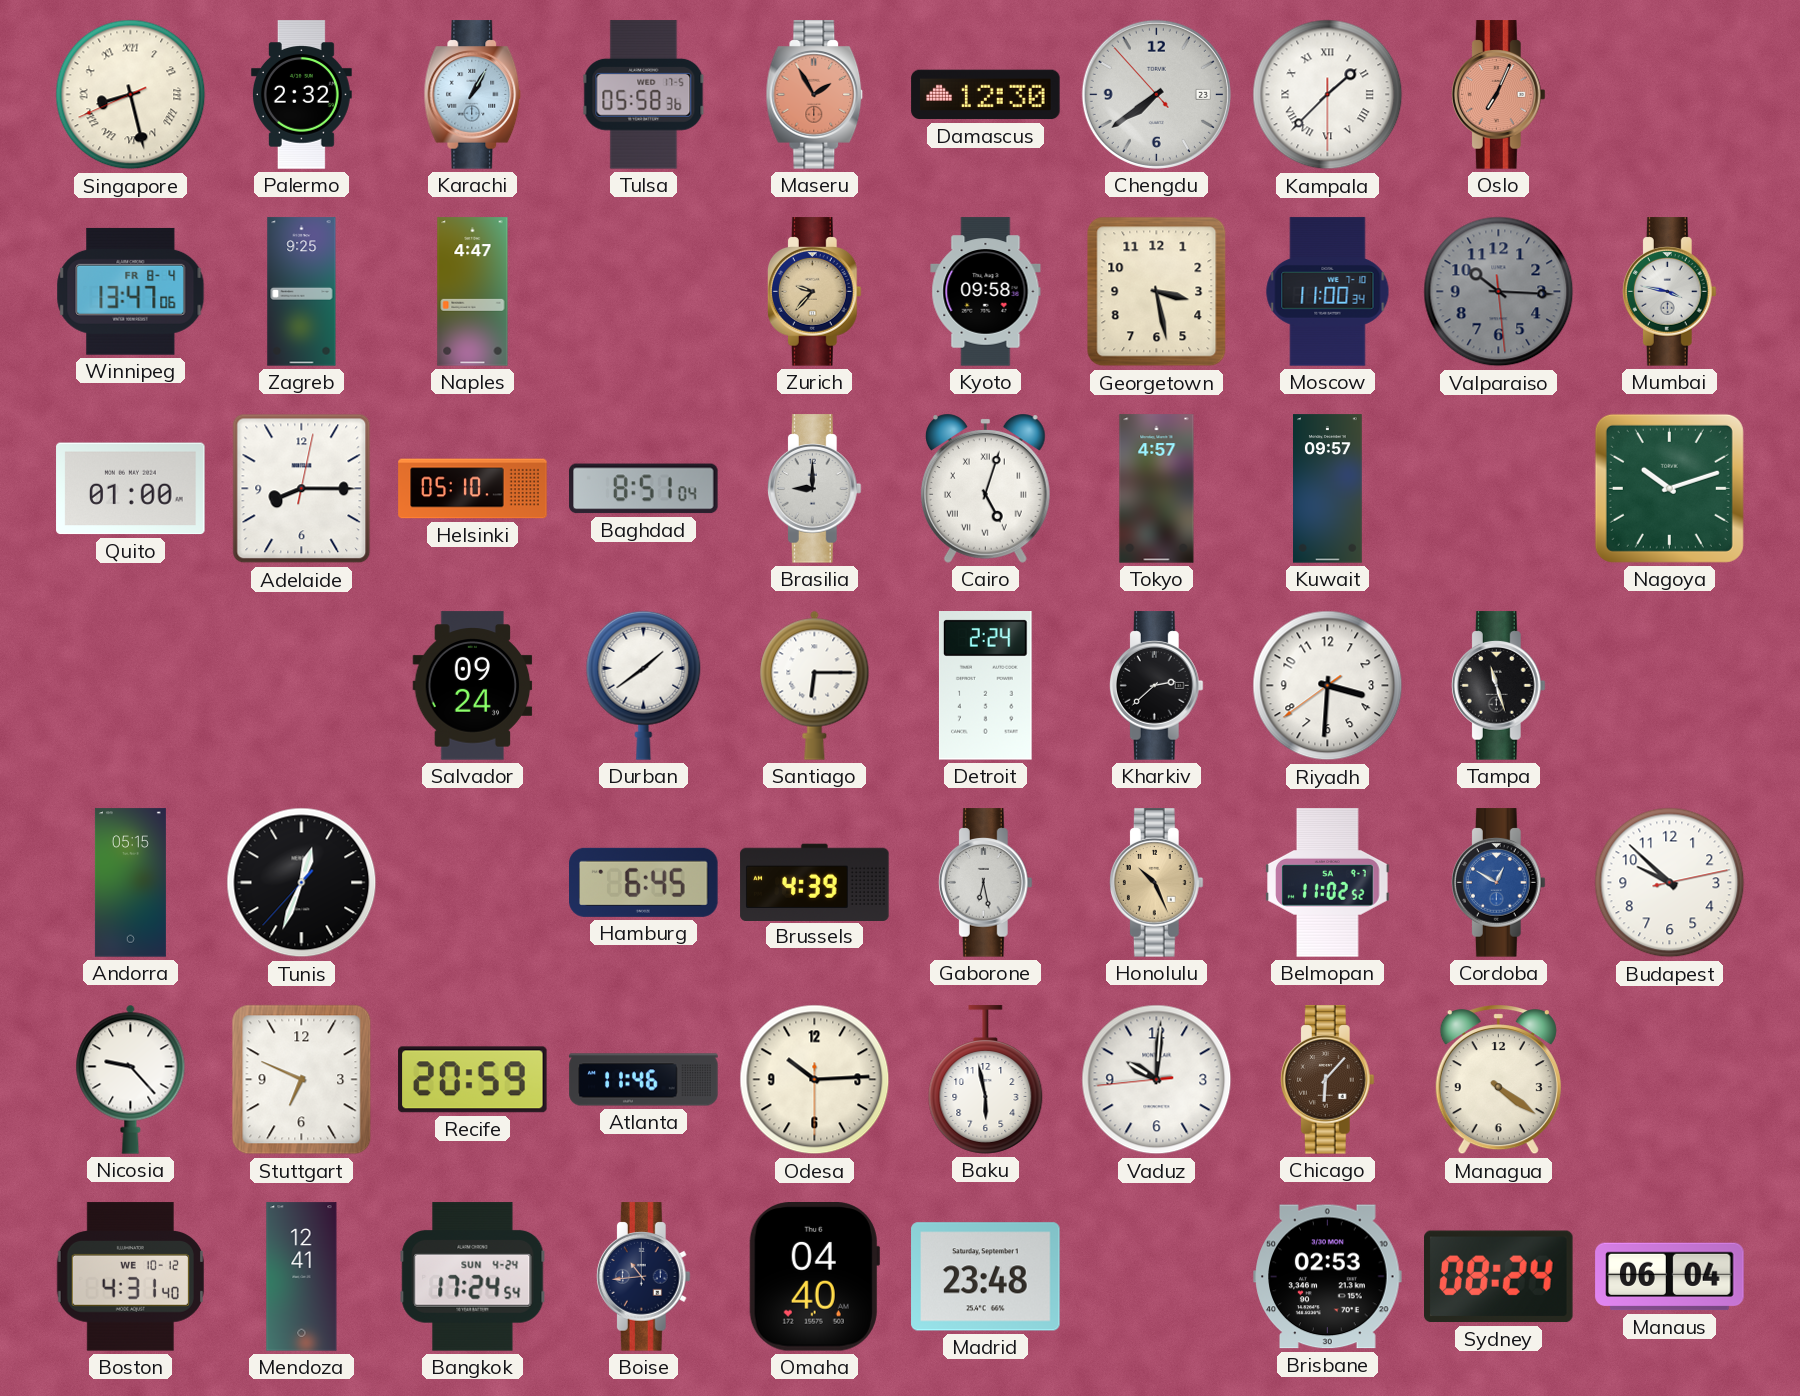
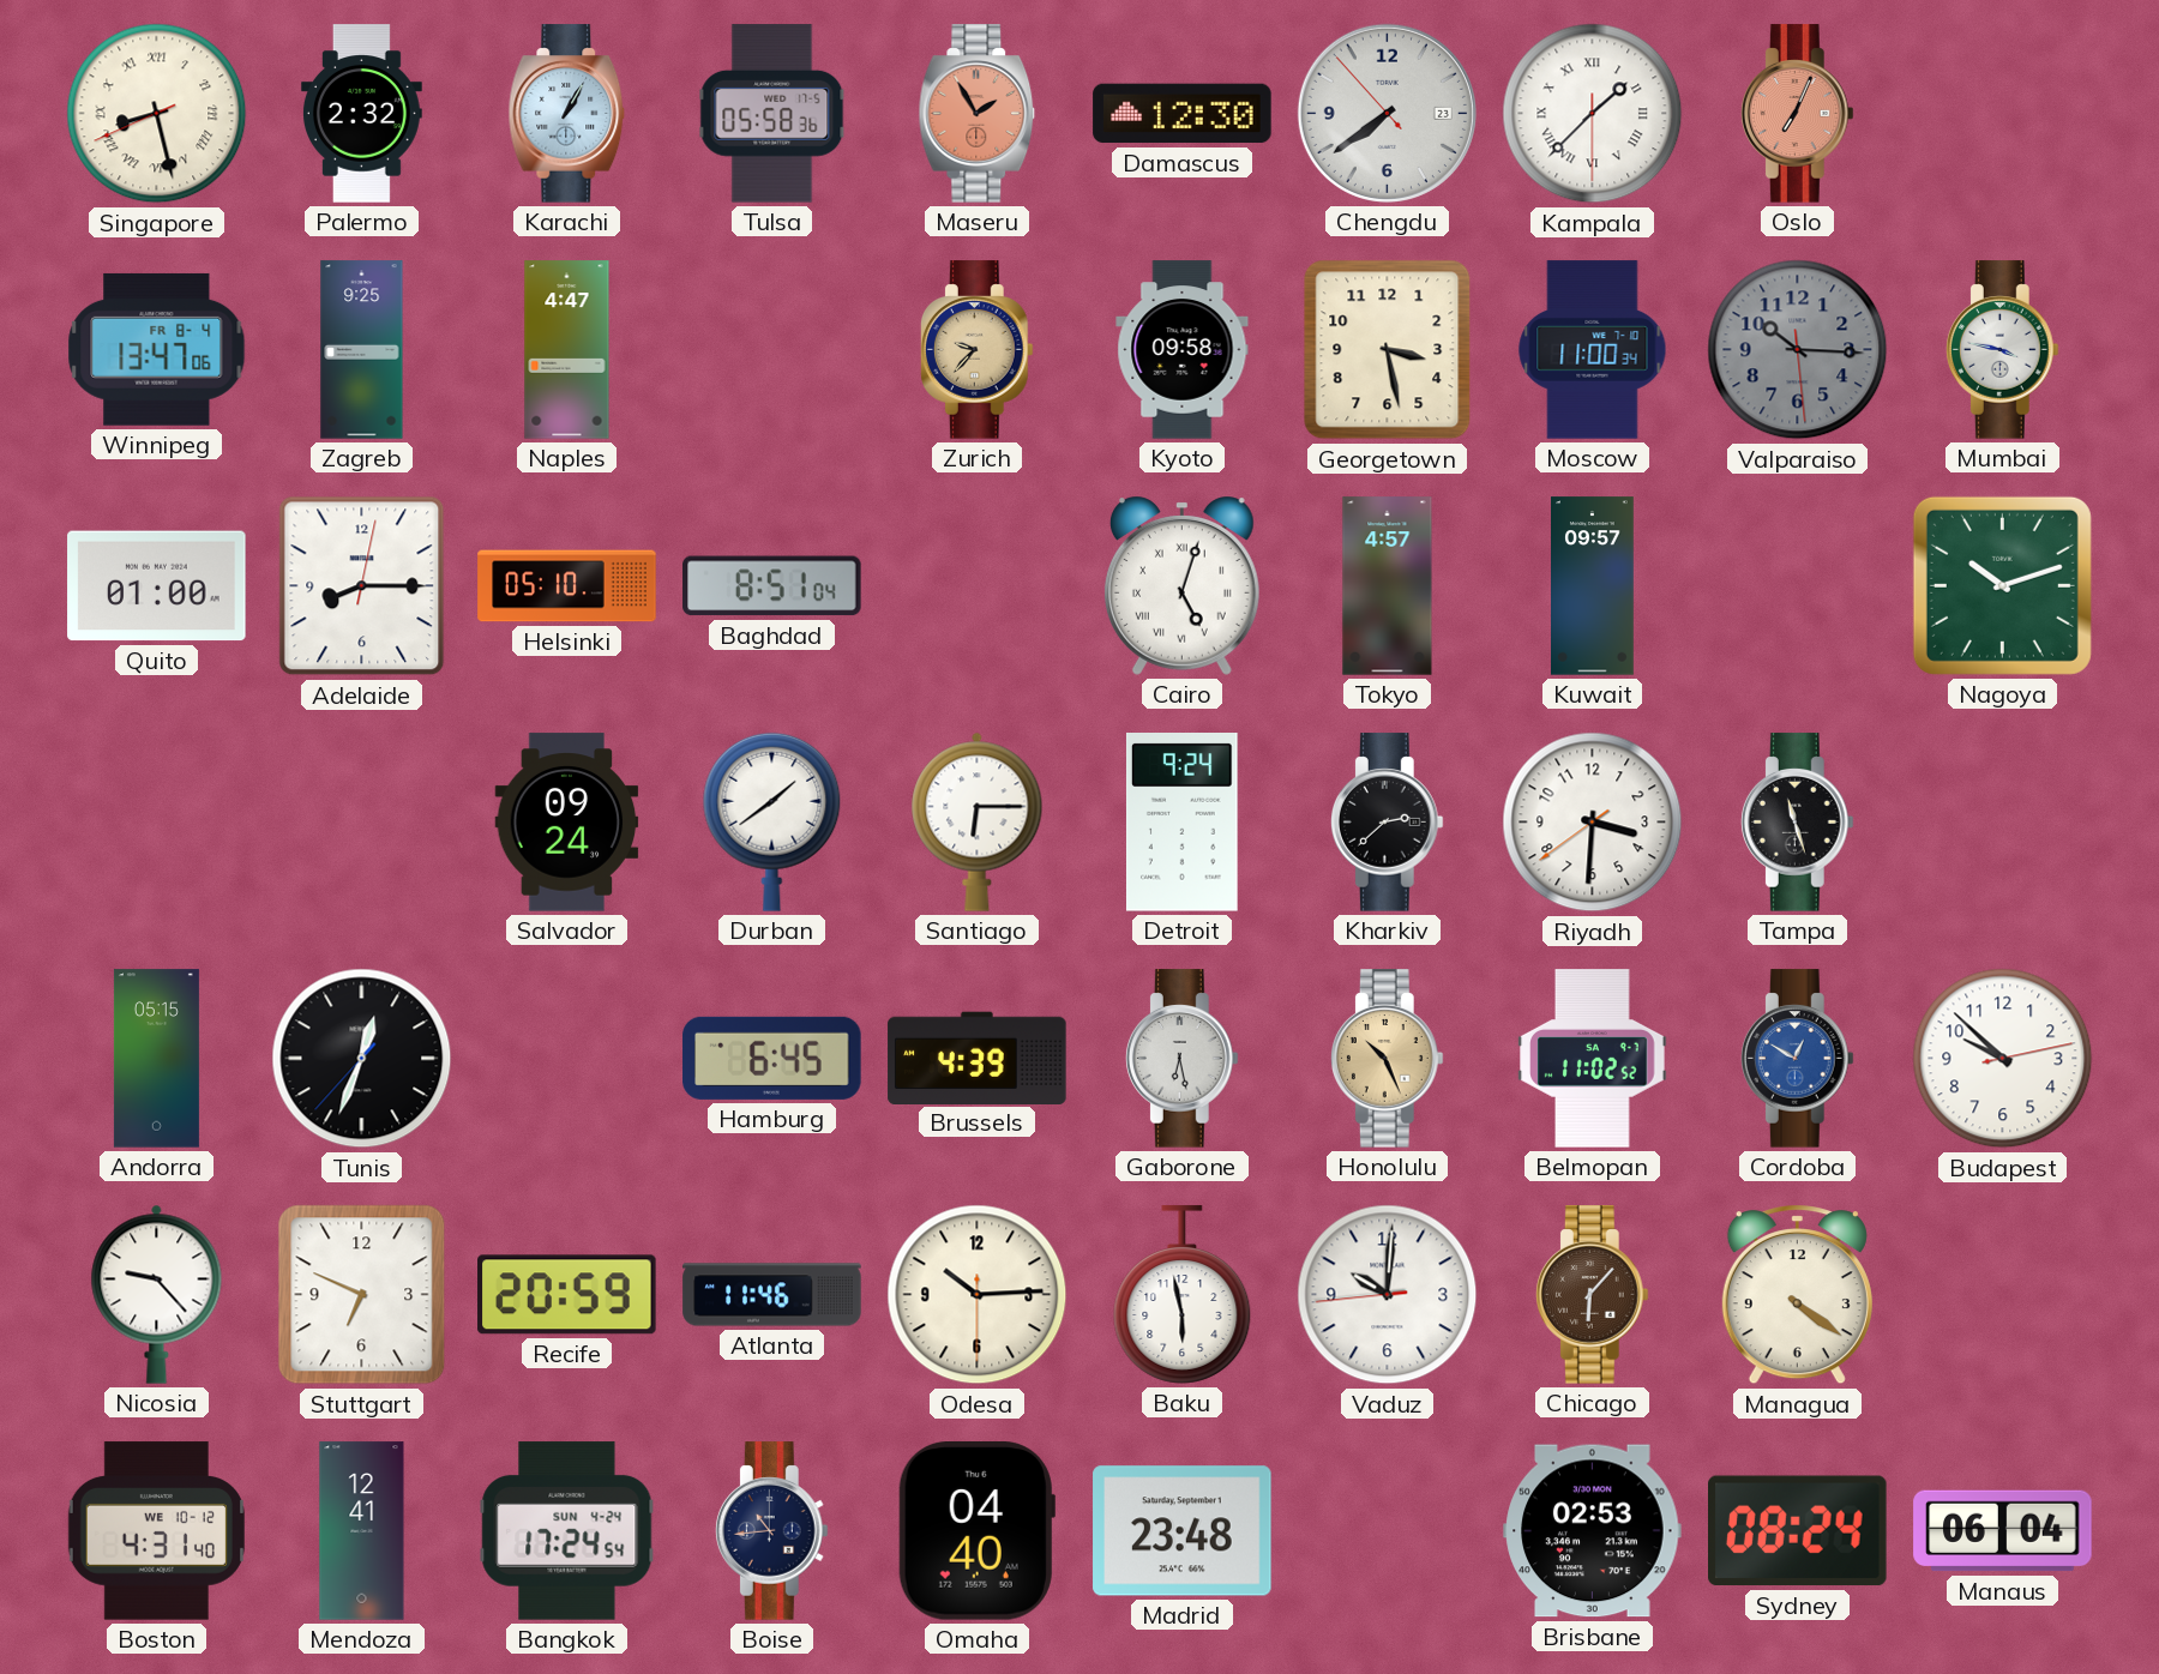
Brasilia: 9:00 -> none
Detroit: 2:24 -> 9:24
